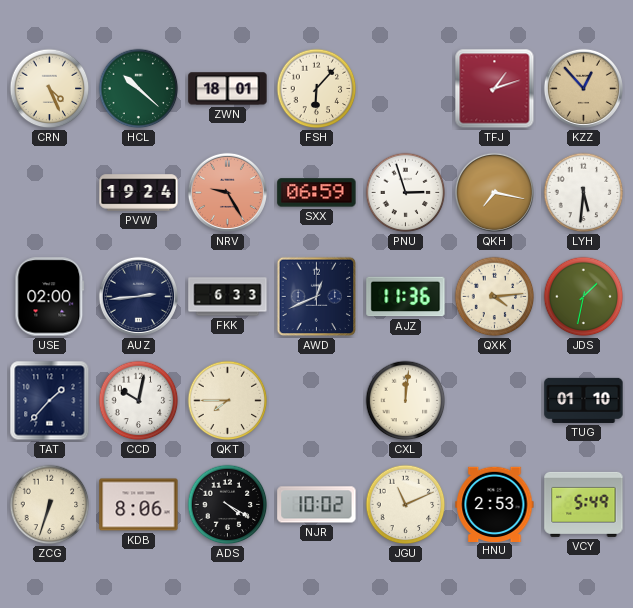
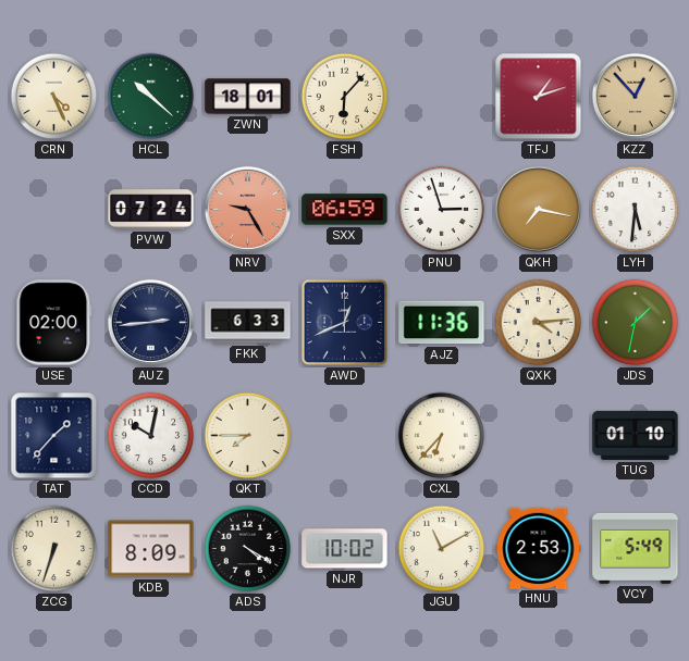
PVW: 19:24 -> 07:24
CXL: 12:01 -> 6:37
KDB: 8:06 -> 8:09
JGU: 11:11 -> 11:10
